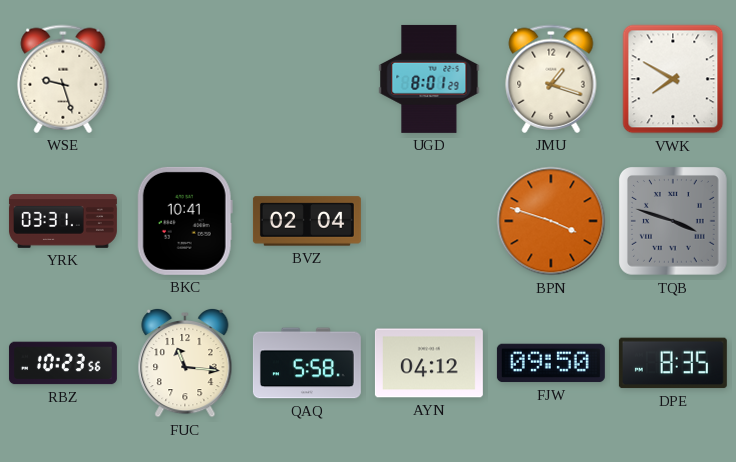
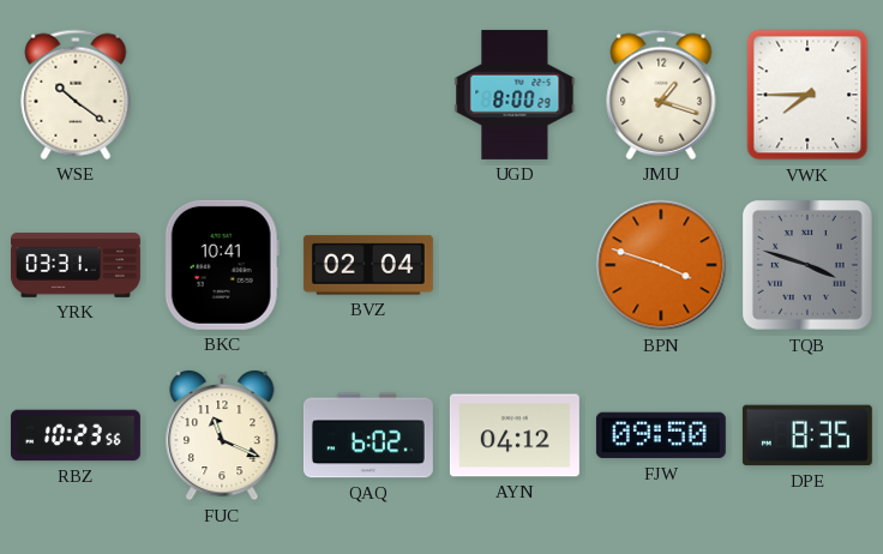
WSE: 9:27 -> 10:21
UGD: 8:01 -> 8:00
VWK: 7:50 -> 7:45
FUC: 11:16 -> 11:19
QAQ: 5:58 -> 6:02
